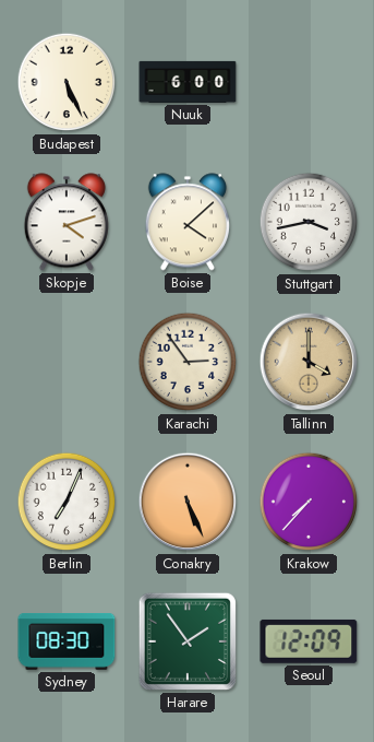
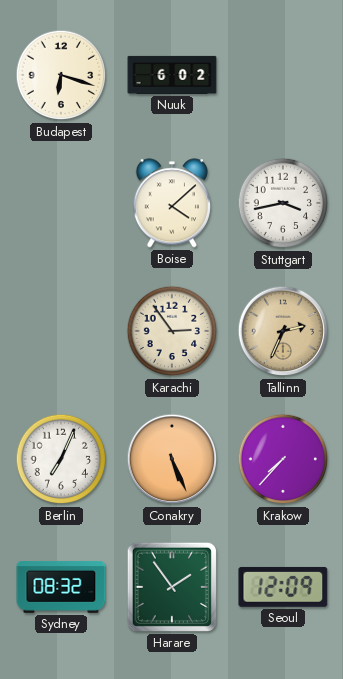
Budapest: 5:26 -> 6:18
Nuuk: 6:00 -> 6:02
Skopje: 4:12 -> none
Tallinn: 4:00 -> 2:34
Sydney: 08:30 -> 08:32
